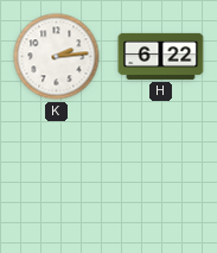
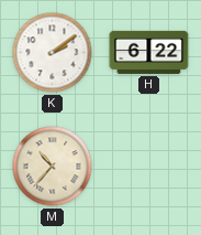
K: 2:14 -> 2:09
M: none -> 10:37
